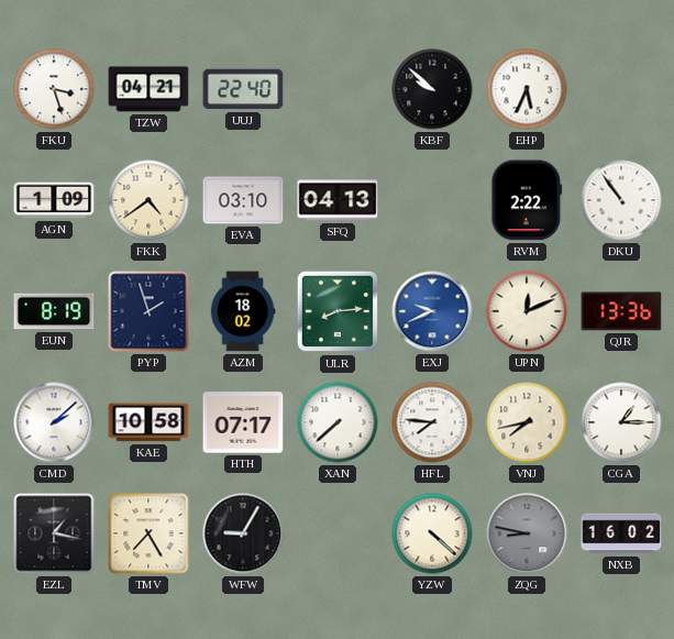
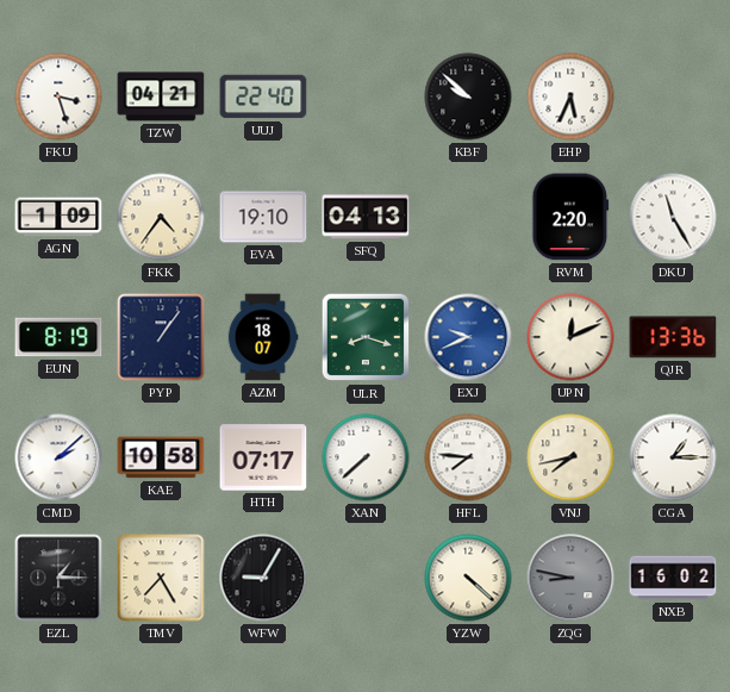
FKK: 4:39 -> 4:36
EVA: 03:10 -> 19:10
RVM: 2:22 -> 2:20
DKU: 10:54 -> 11:25
PYP: 1:57 -> 1:06
AZM: 18:02 -> 18:07
ULR: 8:14 -> 8:18
EZL: 1:17 -> 1:15
